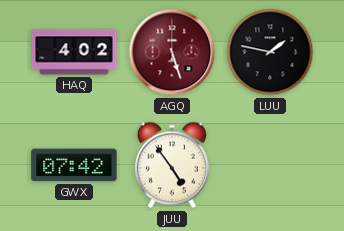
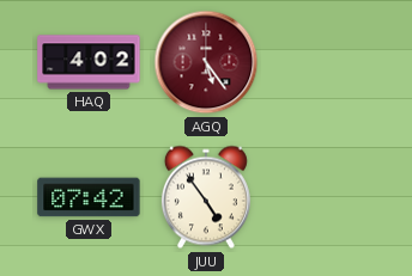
AGQ: 5:27 -> 5:24
LUU: 1:47 -> none
